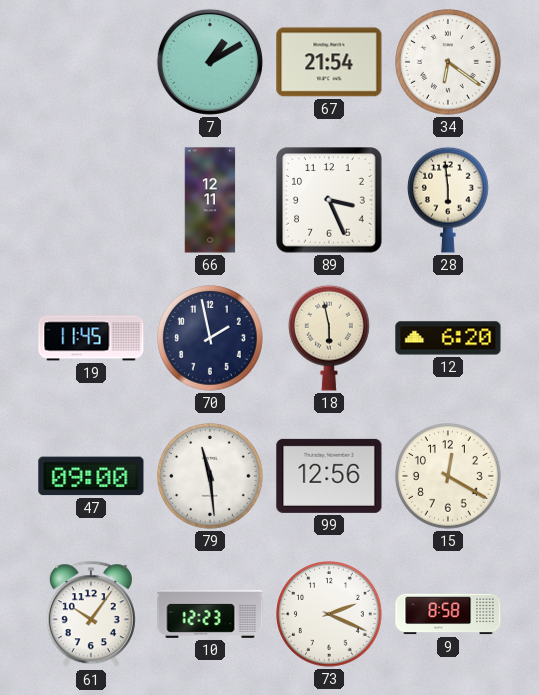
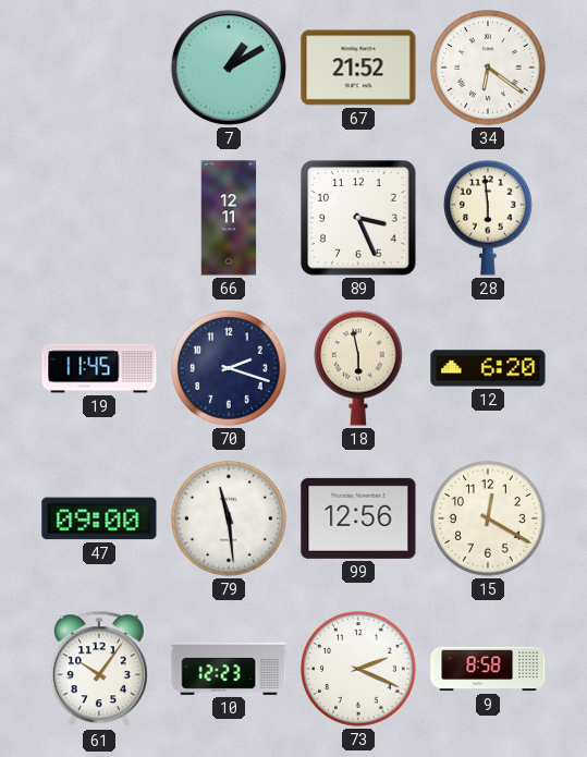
67: 21:54 -> 21:52
70: 1:58 -> 2:18
